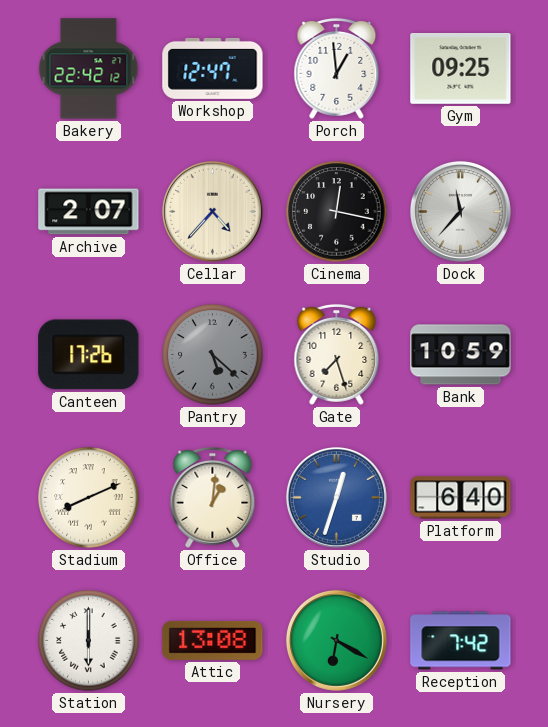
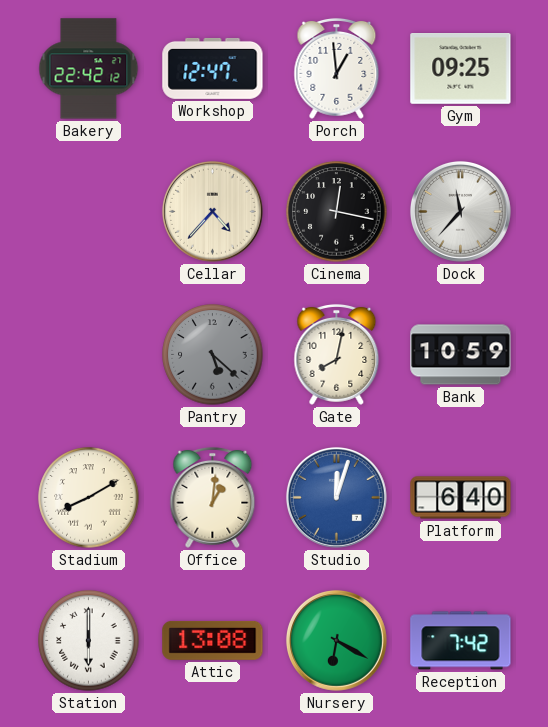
Archive: 2:07 -> none
Canteen: 17:26 -> none
Gate: 7:27 -> 8:02
Stadium: 8:11 -> 8:10
Studio: 12:33 -> 12:03
